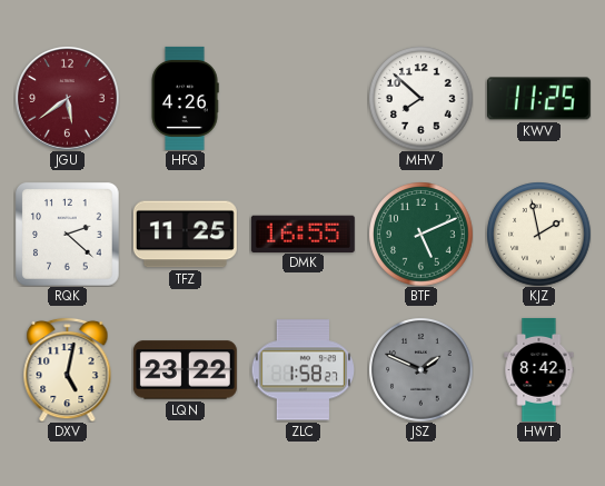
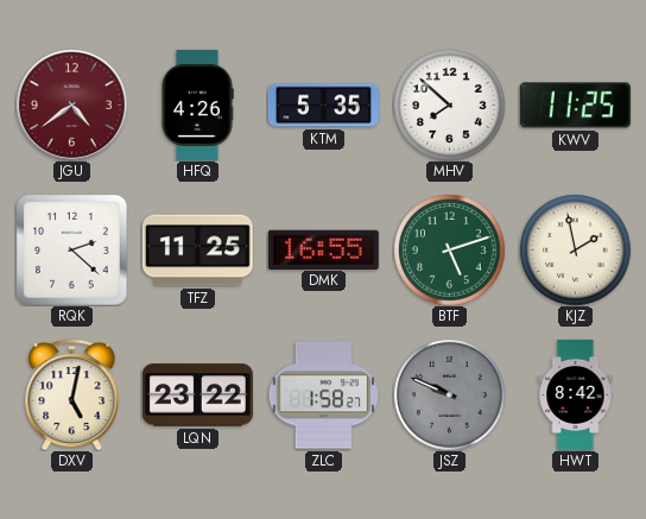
JGU: 5:39 -> 4:39
KTM: none -> 5:35
BTF: 5:11 -> 5:12
JSZ: 1:49 -> 9:49
